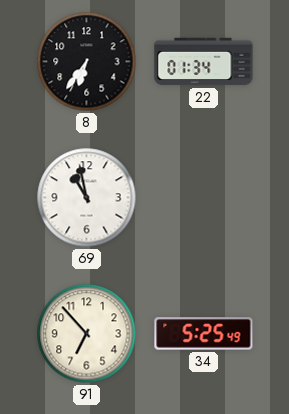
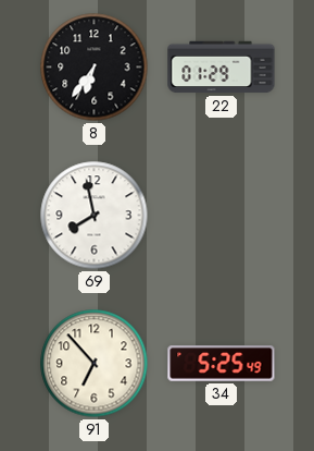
22: 01:34 -> 01:29
69: 10:58 -> 7:58
